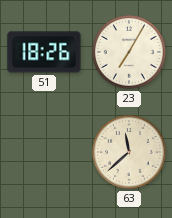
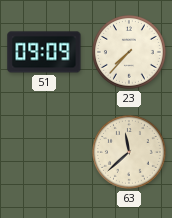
51: 18:26 -> 09:09
23: 7:05 -> 7:37
